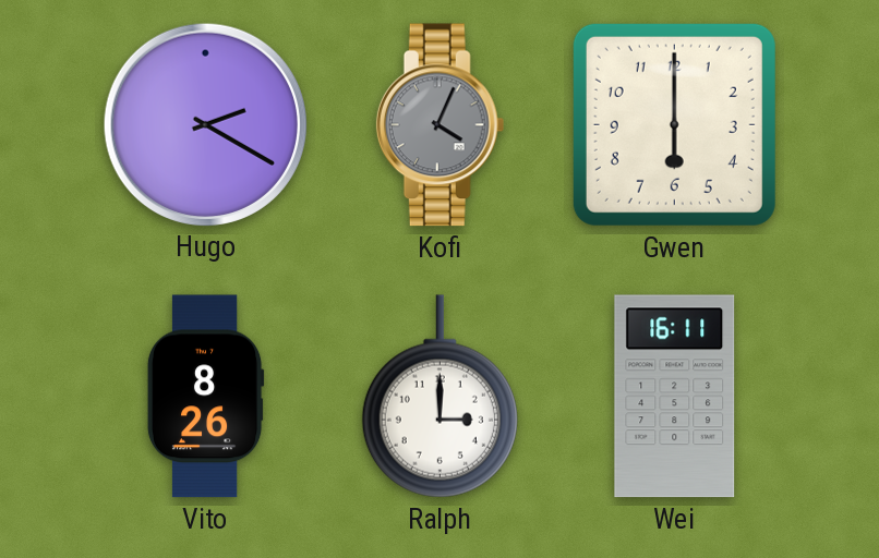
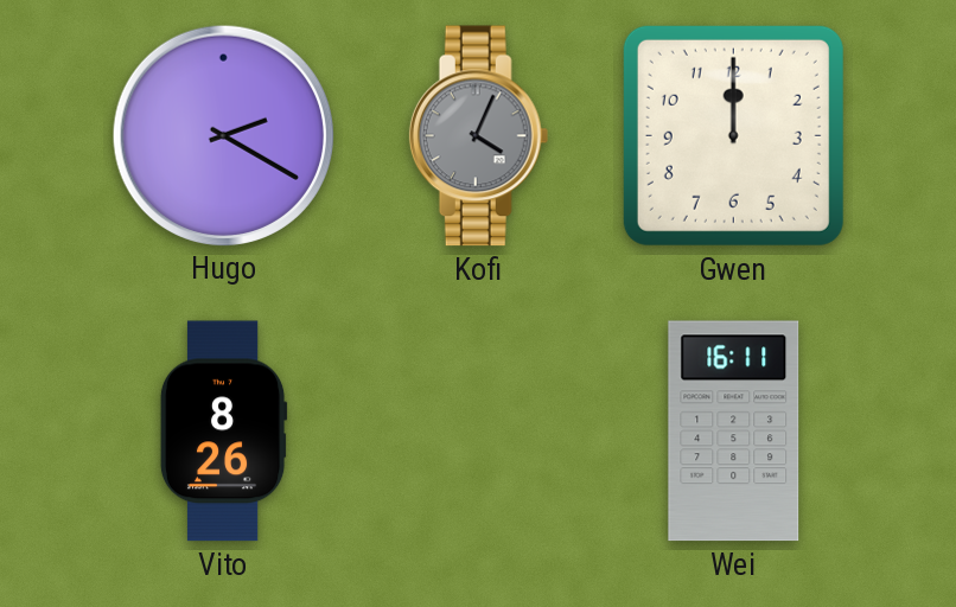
Gwen: 6:00 -> 12:00
Ralph: 3:00 -> none
